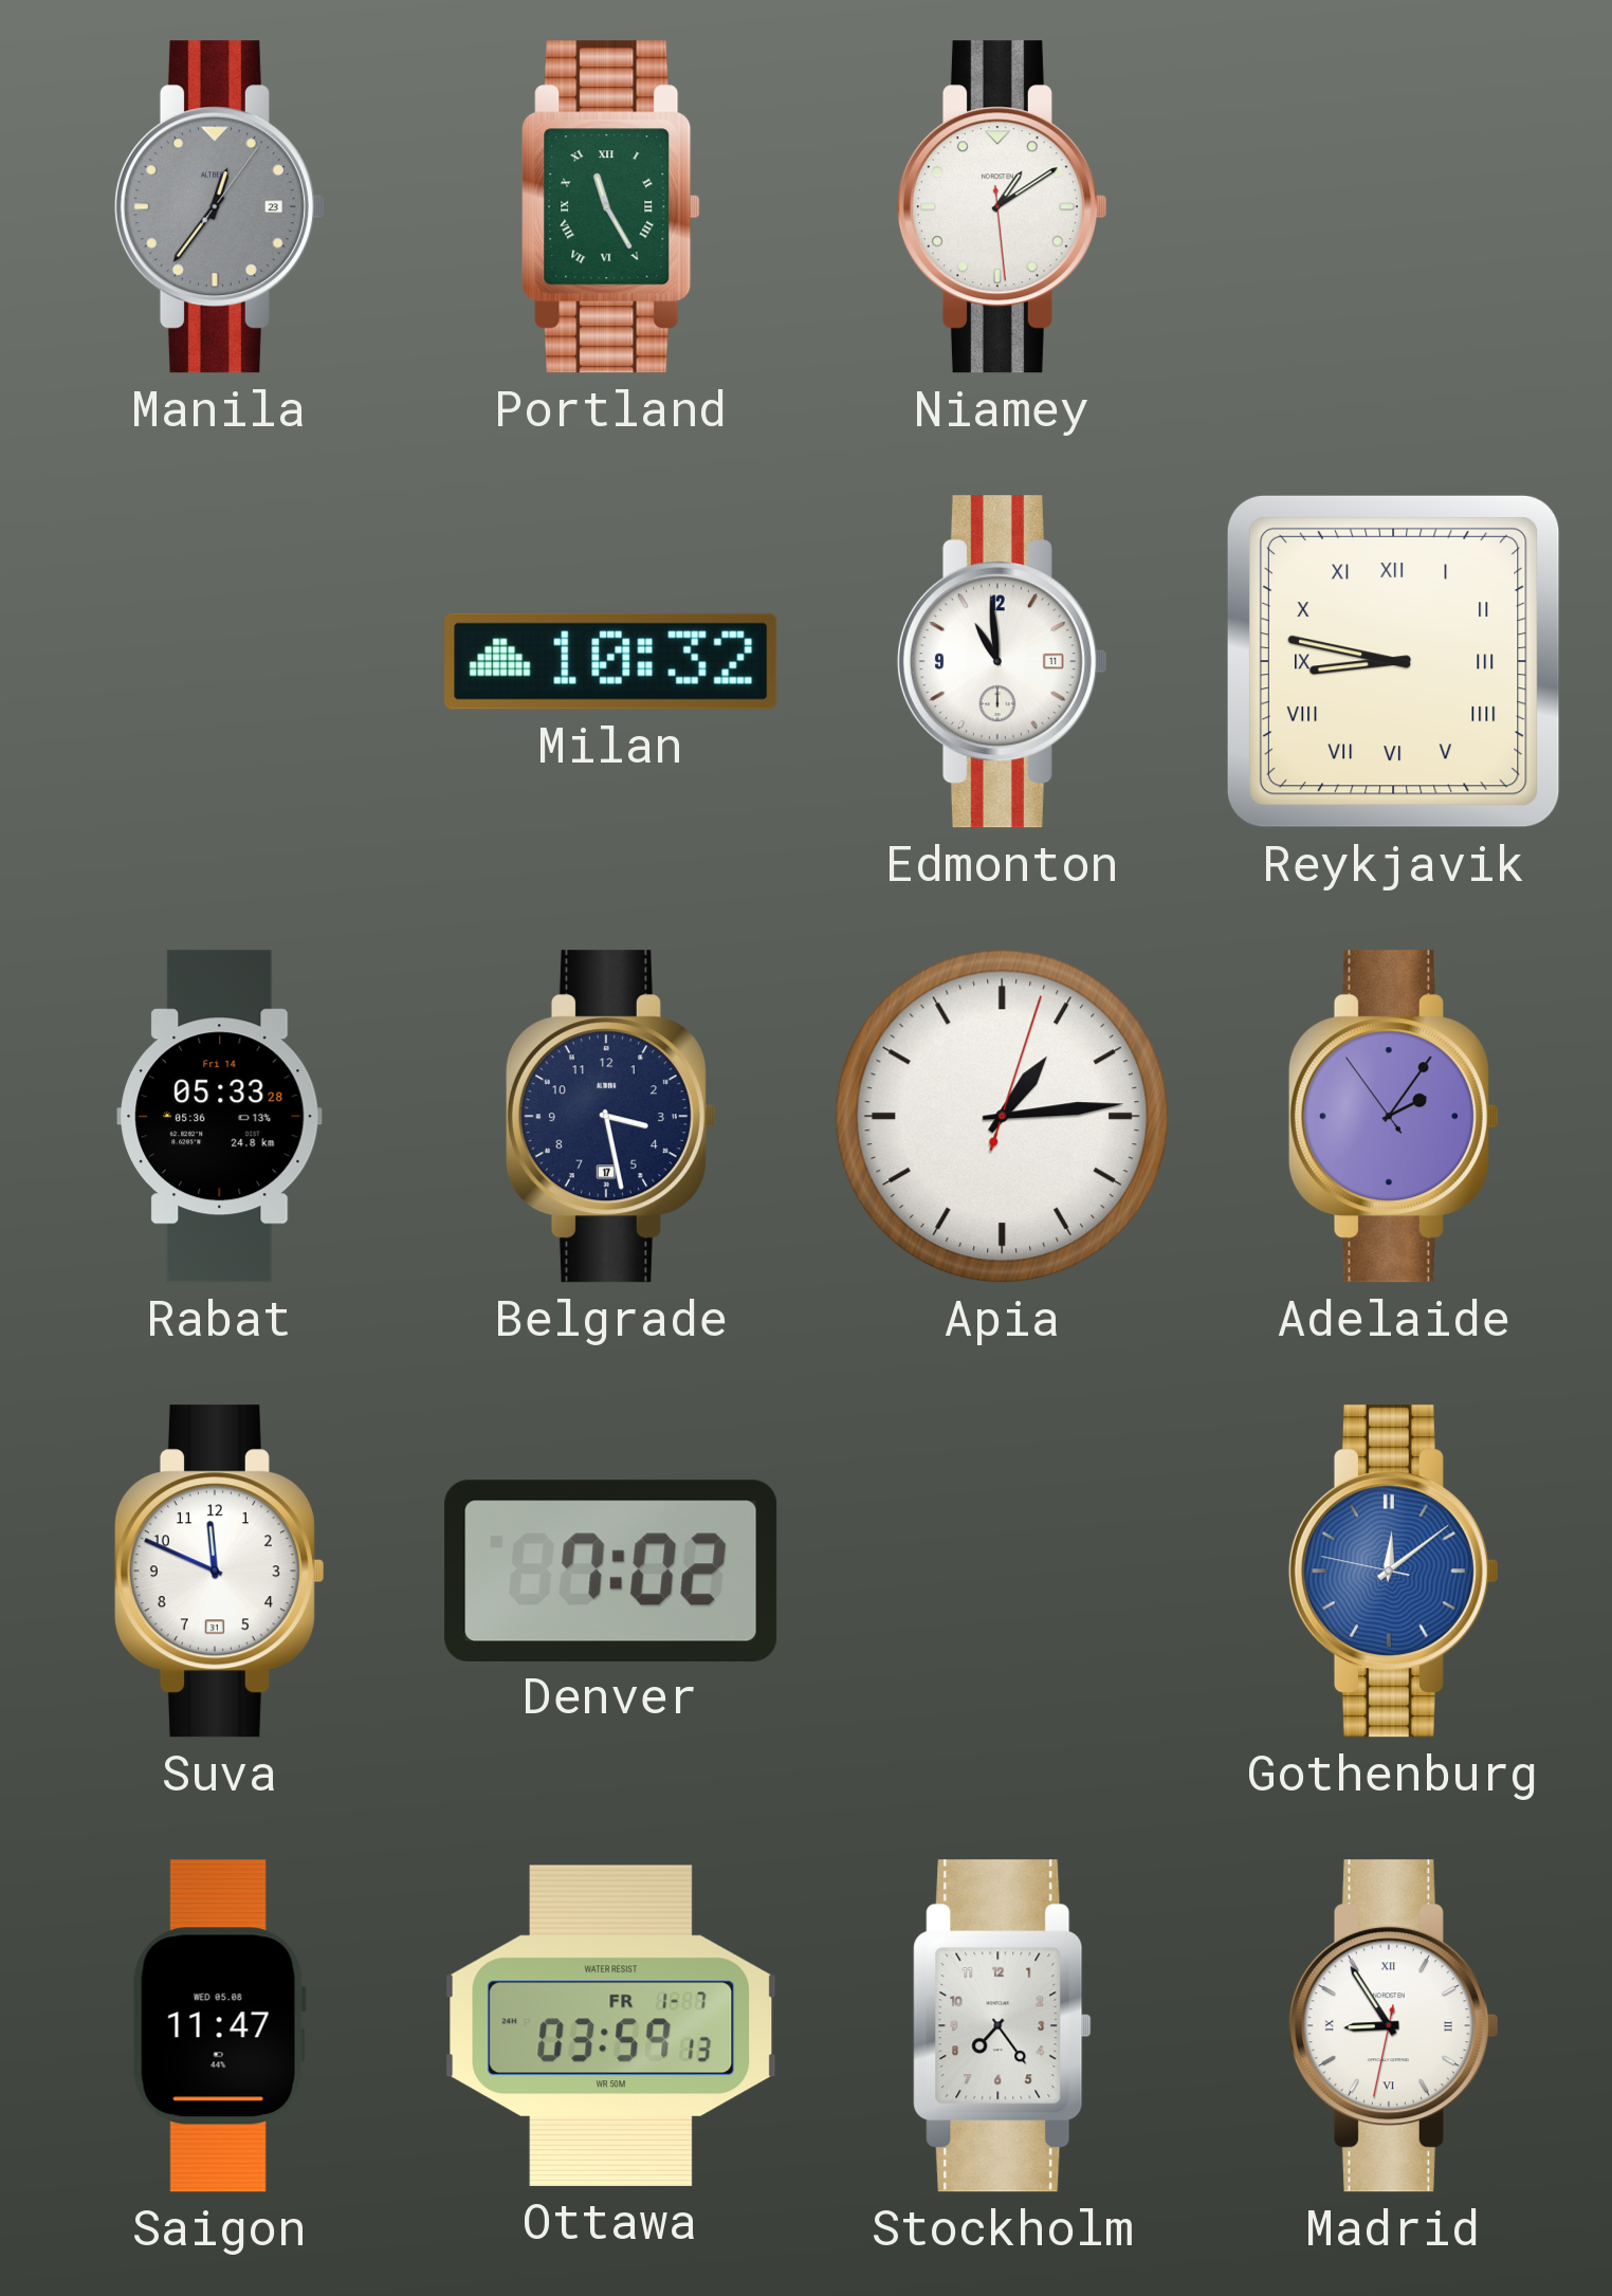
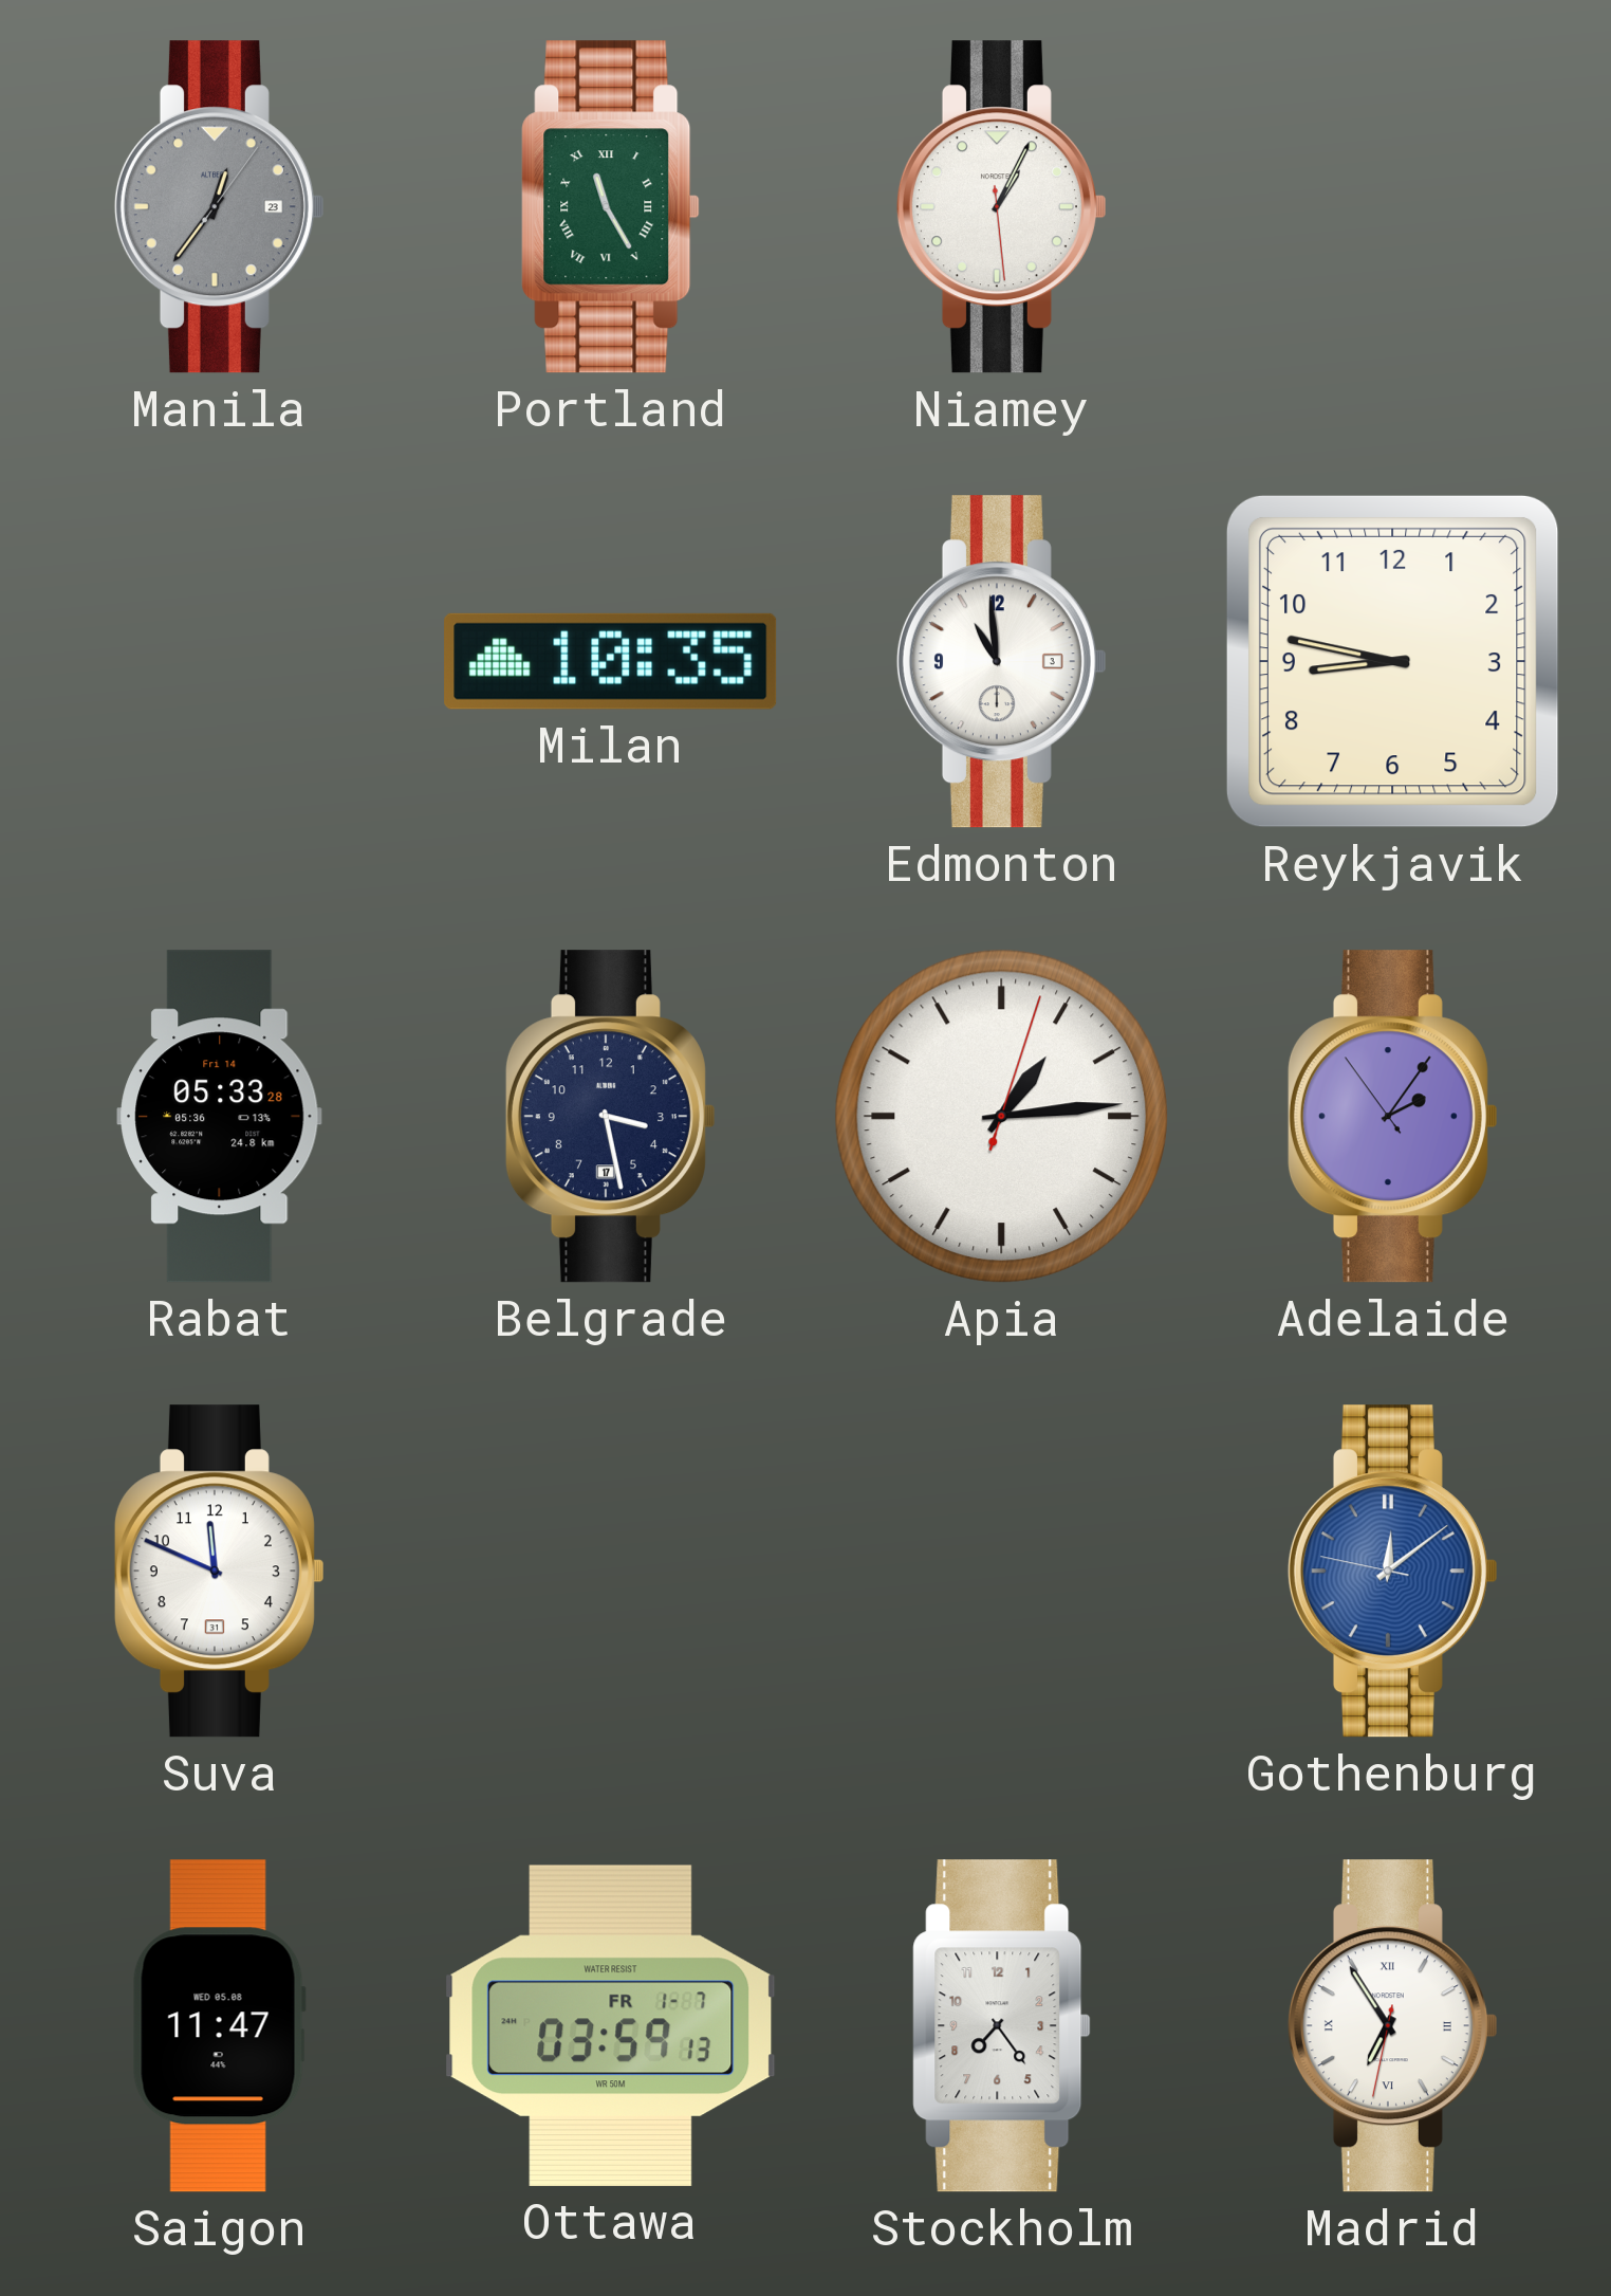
Niamey: 1:09 -> 1:04
Milan: 10:32 -> 10:35
Edmonton date: 11 -> 3
Reykjavik numerals: Roman -> Arabic
Denver: 7:02 -> none
Madrid: 8:54 -> 6:54
